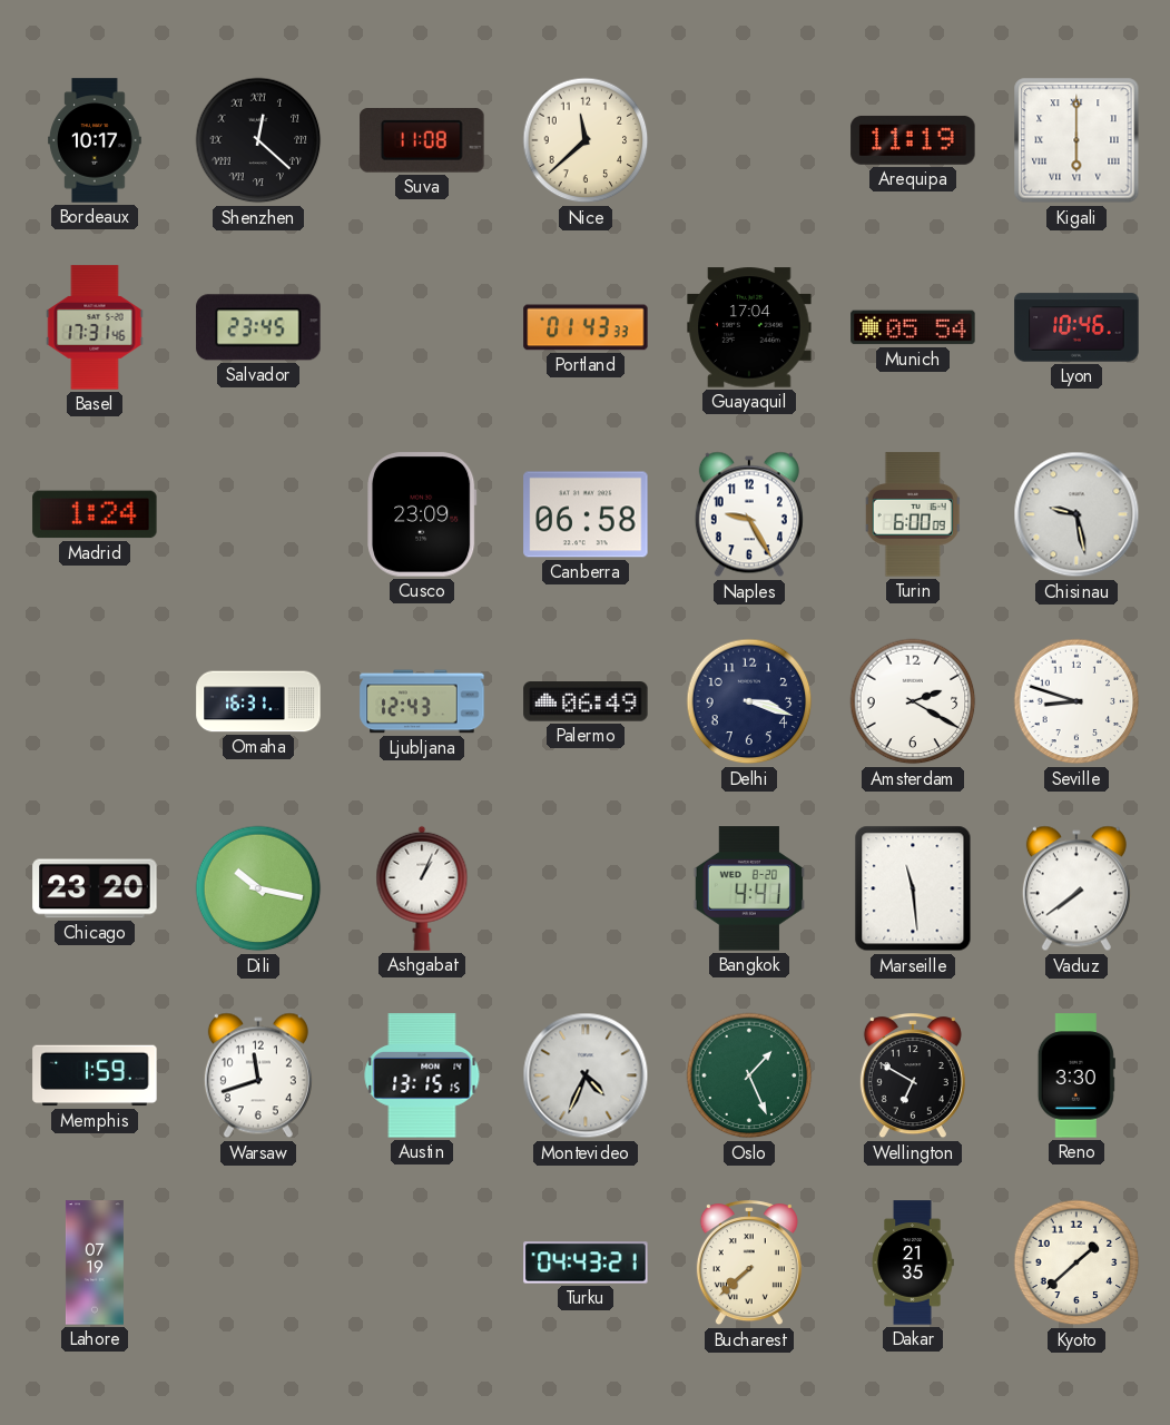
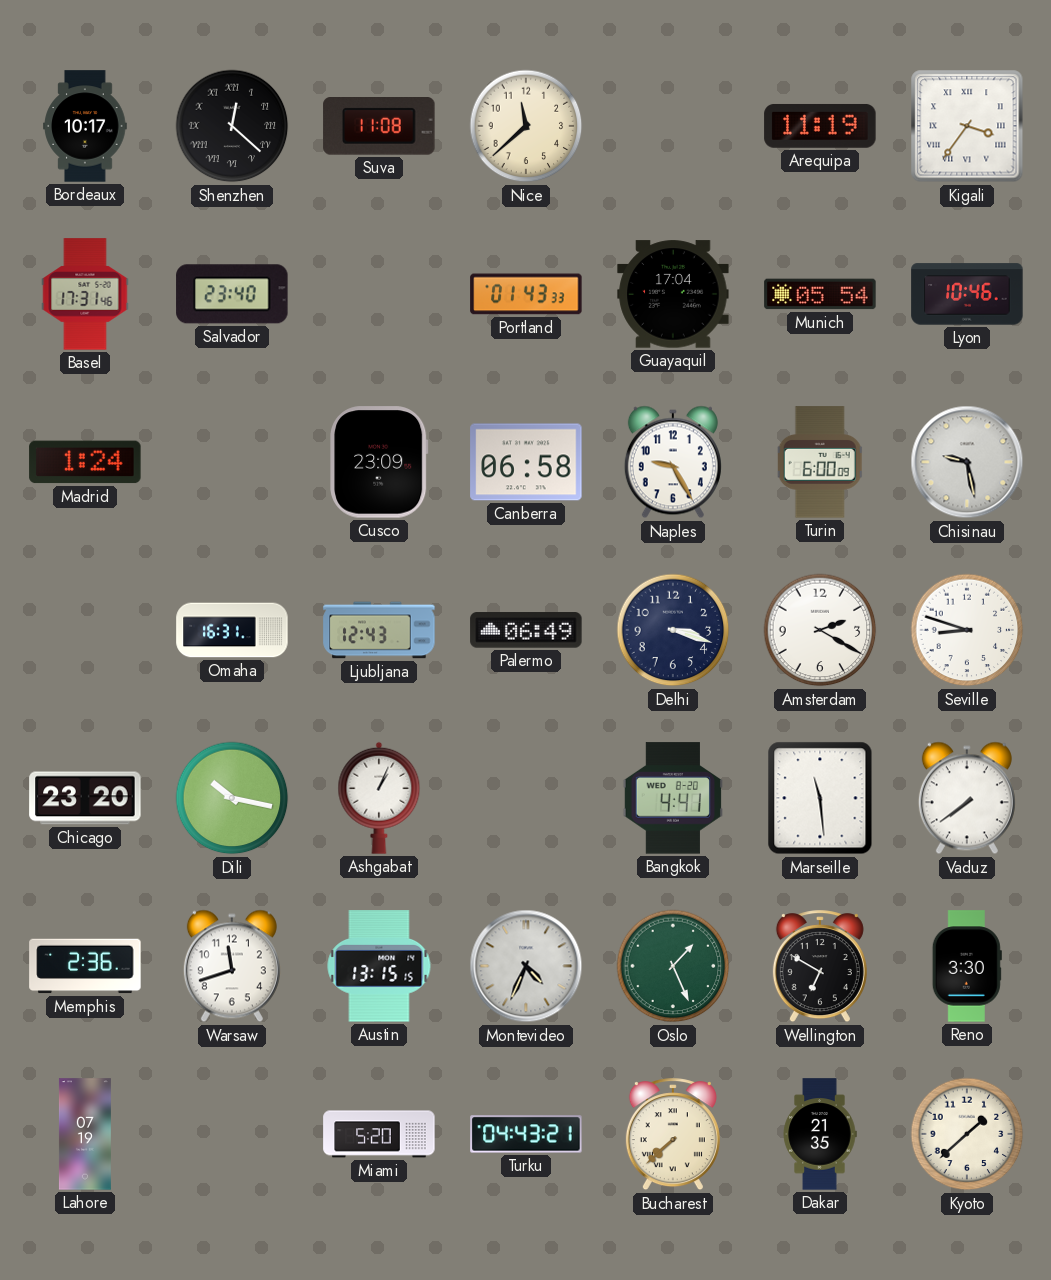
Kigali: 6:00 -> 3:36
Salvador: 23:45 -> 23:40
Memphis: 1:59 -> 2:36
Miami: none -> 5:20
